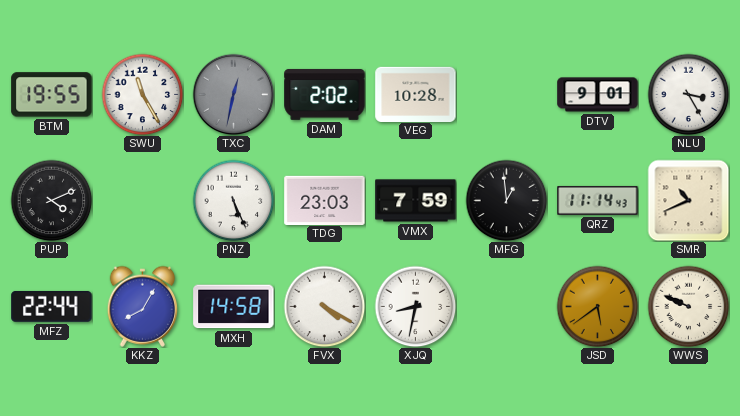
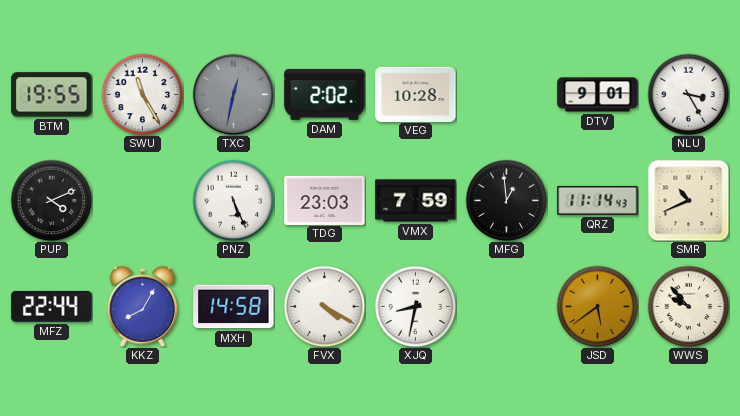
WWS: 9:49 -> 9:53
